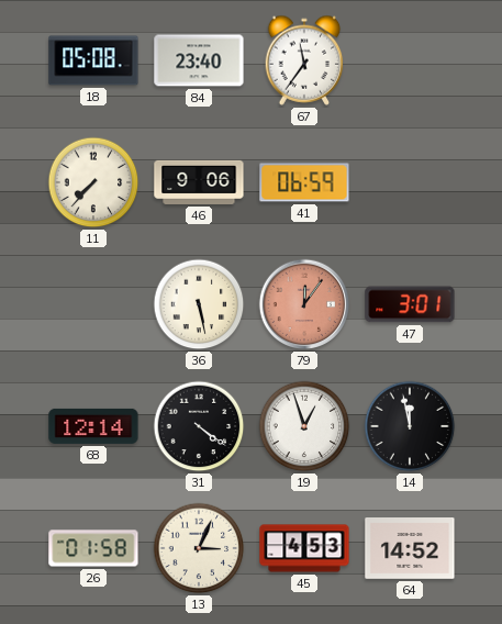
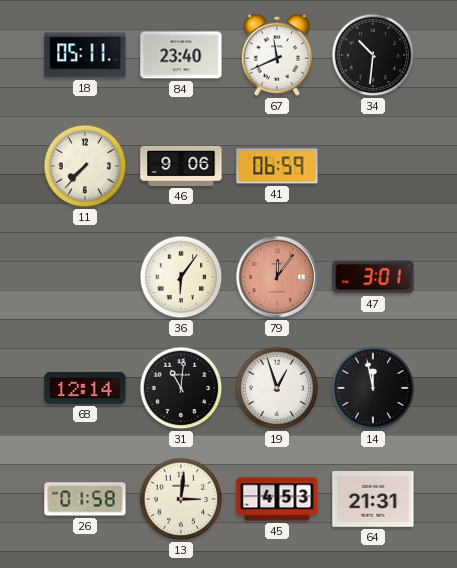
18: 05:08 -> 05:11
67: 11:36 -> 11:41
34: none -> 10:31
36: 5:28 -> 6:06
31: 4:21 -> 11:01
13: 3:04 -> 3:01
64: 14:52 -> 21:31
